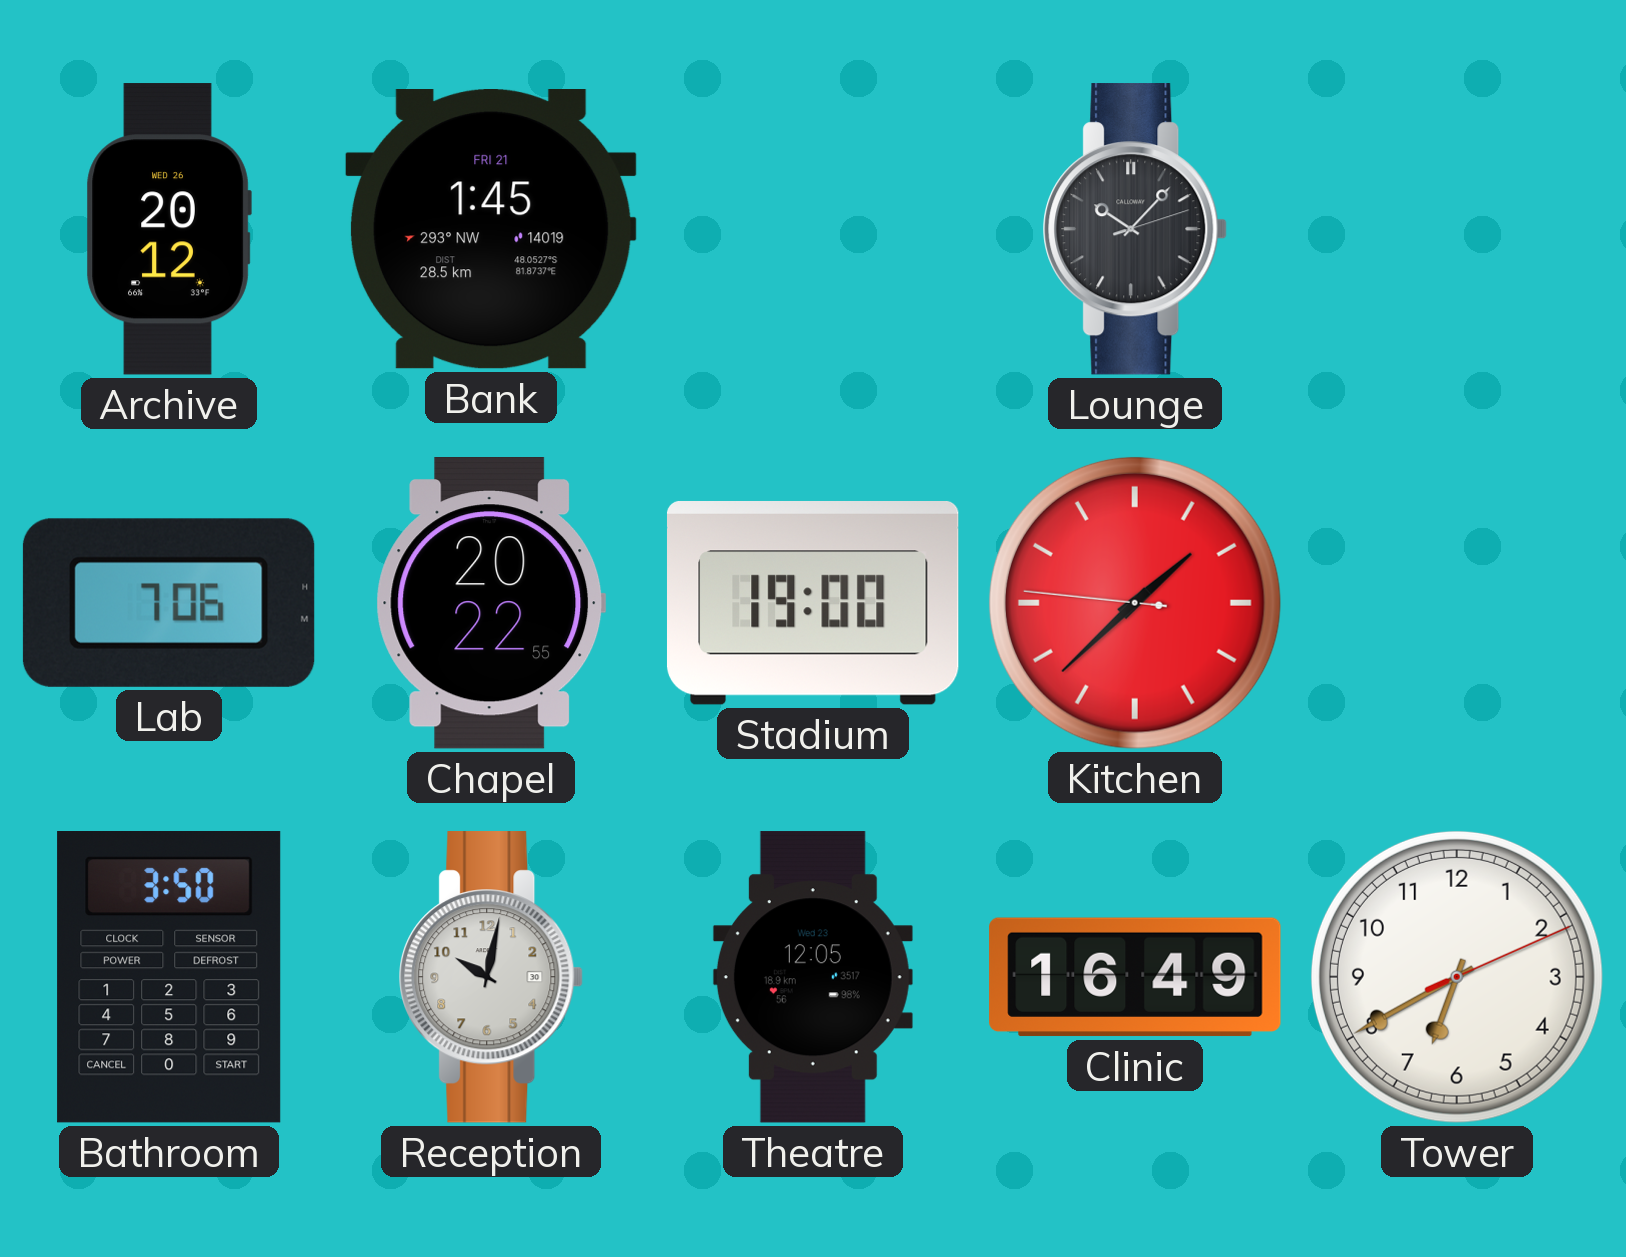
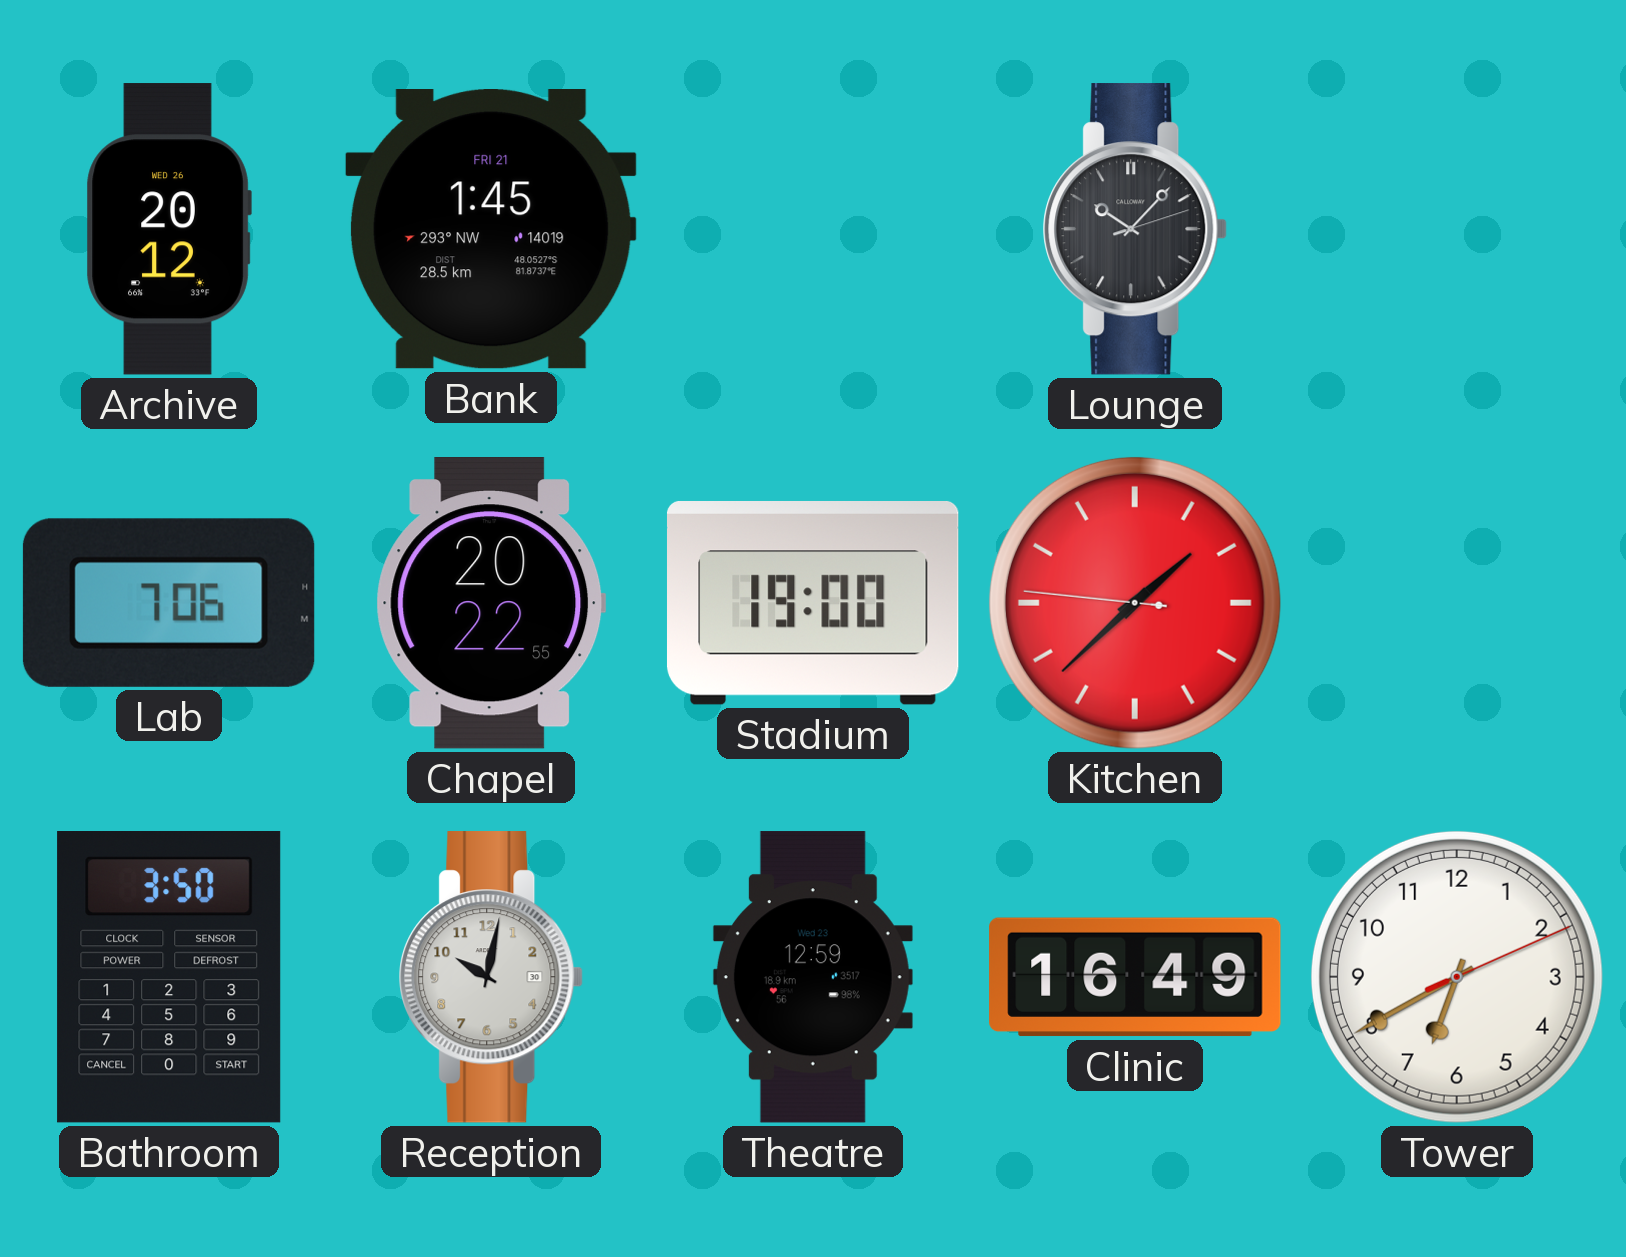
Theatre: 12:05 -> 12:59
